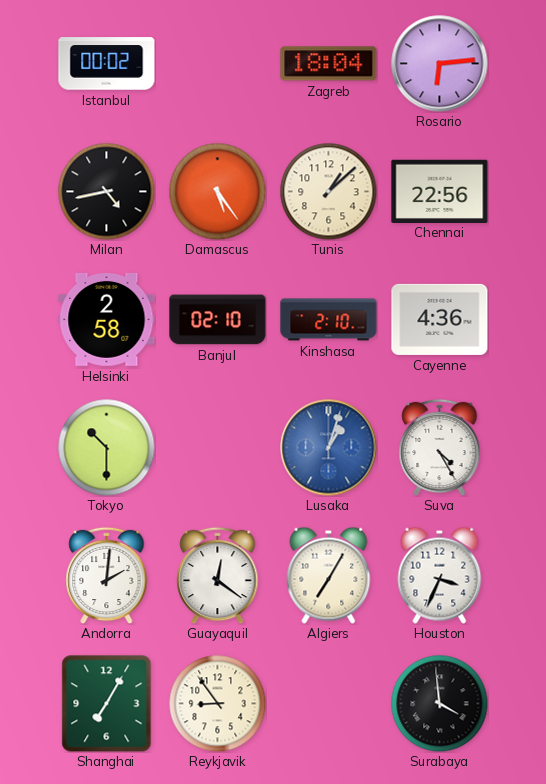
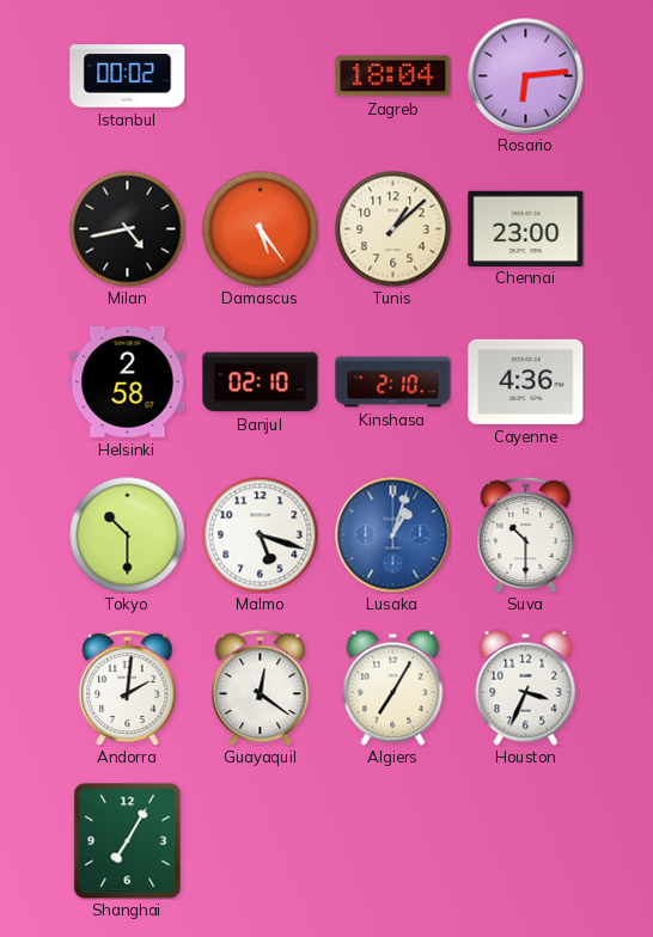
Chennai: 22:56 -> 23:00
Malmo: none -> 5:18
Suva: 4:25 -> 10:30
Reykjavik: 8:54 -> none
Surabaya: 3:59 -> none
